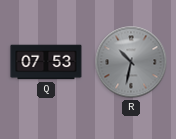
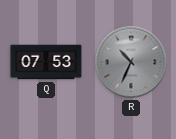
R: 10:32 -> 10:34
